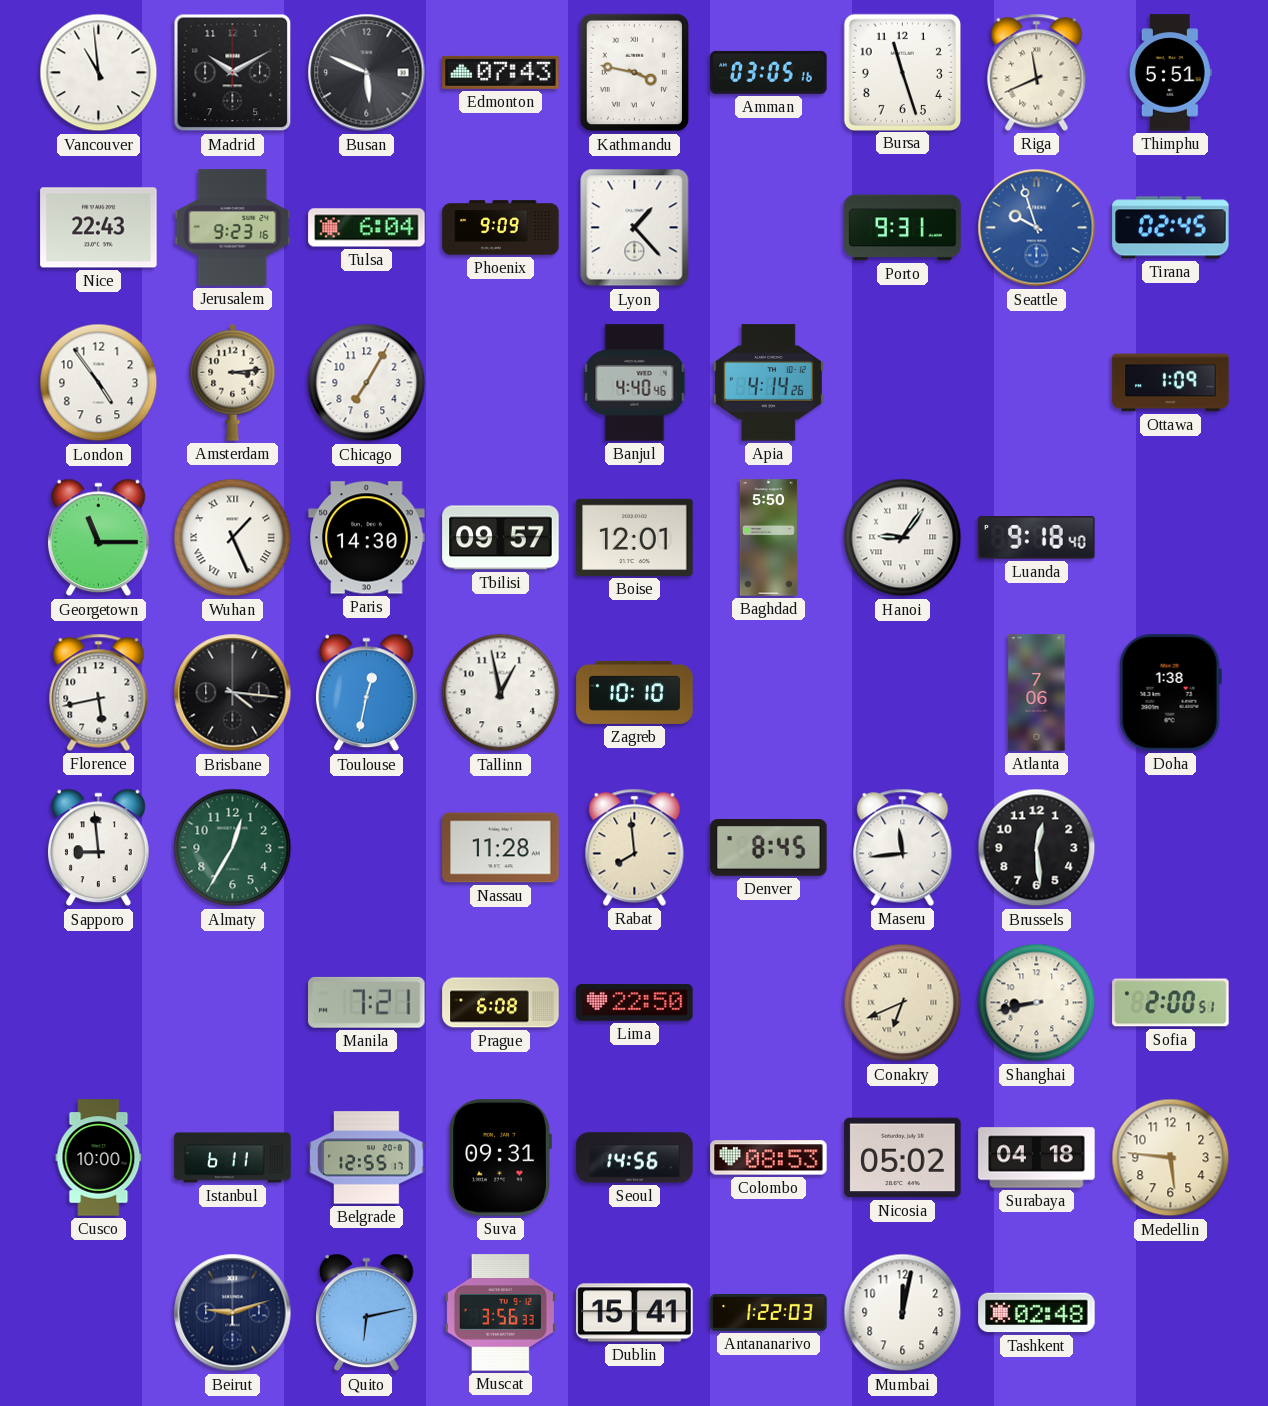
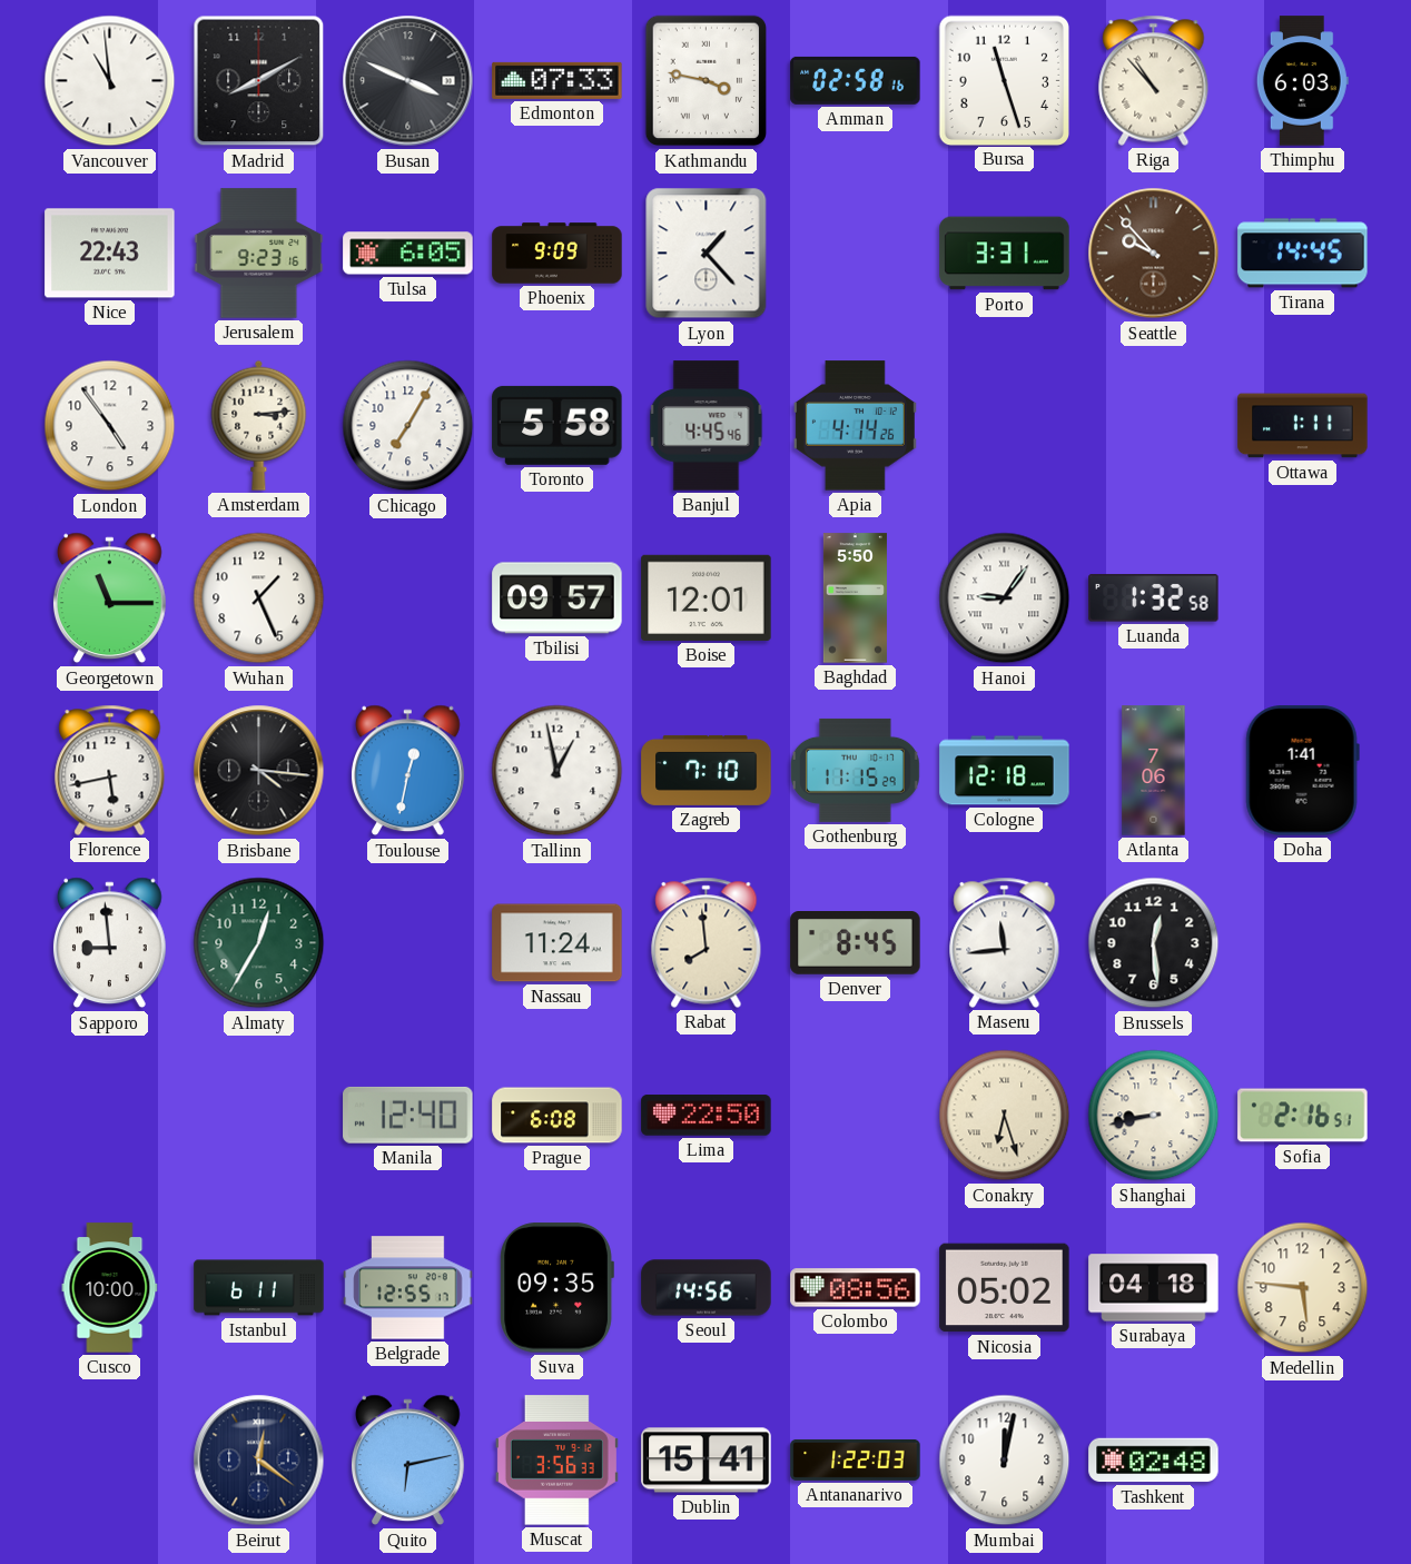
Madrid: 10:10 -> 8:10
Busan: 5:49 -> 3:49
Edmonton: 07:43 -> 07:33
Amman: 03:05 -> 02:58
Riga: 11:41 -> 10:53
Thimphu: 5:51 -> 6:03
Tulsa: 6:04 -> 6:05
Porto: 9:31 -> 3:31
Seattle: 9:57 -> 9:53
Seattle dial: blue -> brown
Tirana: 02:45 -> 14:45
Toronto: none -> 5:58
Banjul: 4:40 -> 4:45
Ottawa: 1:09 -> 1:11
Wuhan numerals: Roman -> Arabic
Paris: 14:30 -> none
Luanda: 9:18 -> 1:32
Zagreb: 10:10 -> 7:10
Gothenburg: none -> 11:15
Cologne: none -> 12:18
Doha: 1:38 -> 1:41
Nassau: 11:28 -> 11:24
Manila: 7:21 -> 12:40
Conakry: 6:41 -> 6:27
Sofia: 2:00 -> 2:16
Suva: 09:31 -> 09:35
Colombo: 08:53 -> 08:56
Beirut: 9:12 -> 12:21
